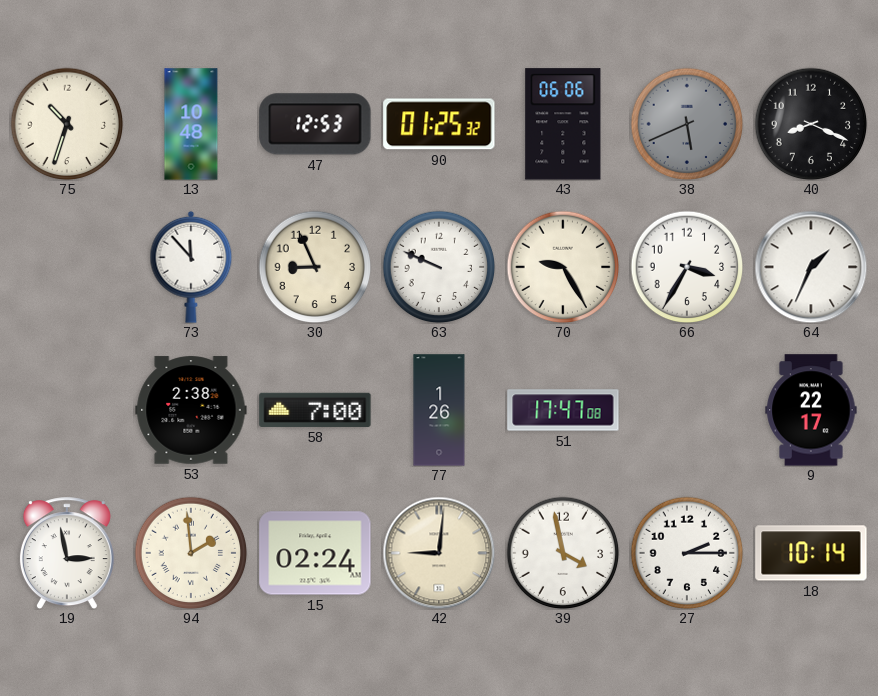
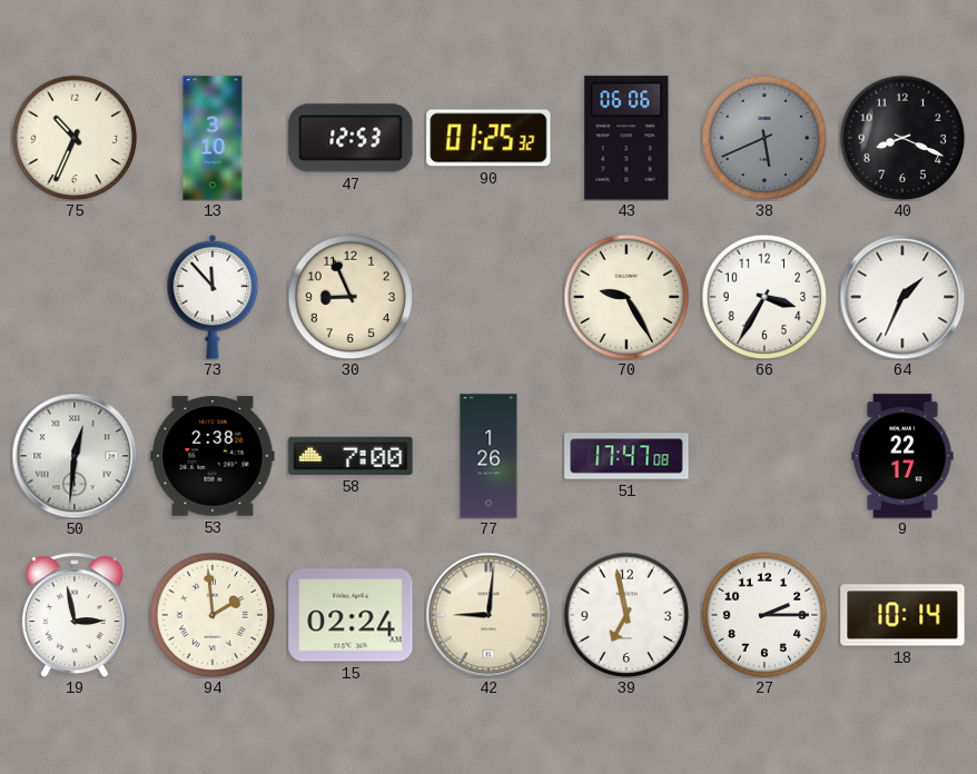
75: 10:33 -> 10:34
13: 10:48 -> 3:10
63: 9:49 -> none
50: none -> 12:31
39: 3:58 -> 6:58
